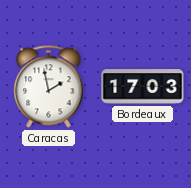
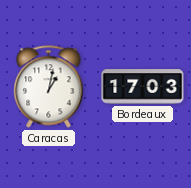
Caracas: 1:58 -> 1:02
